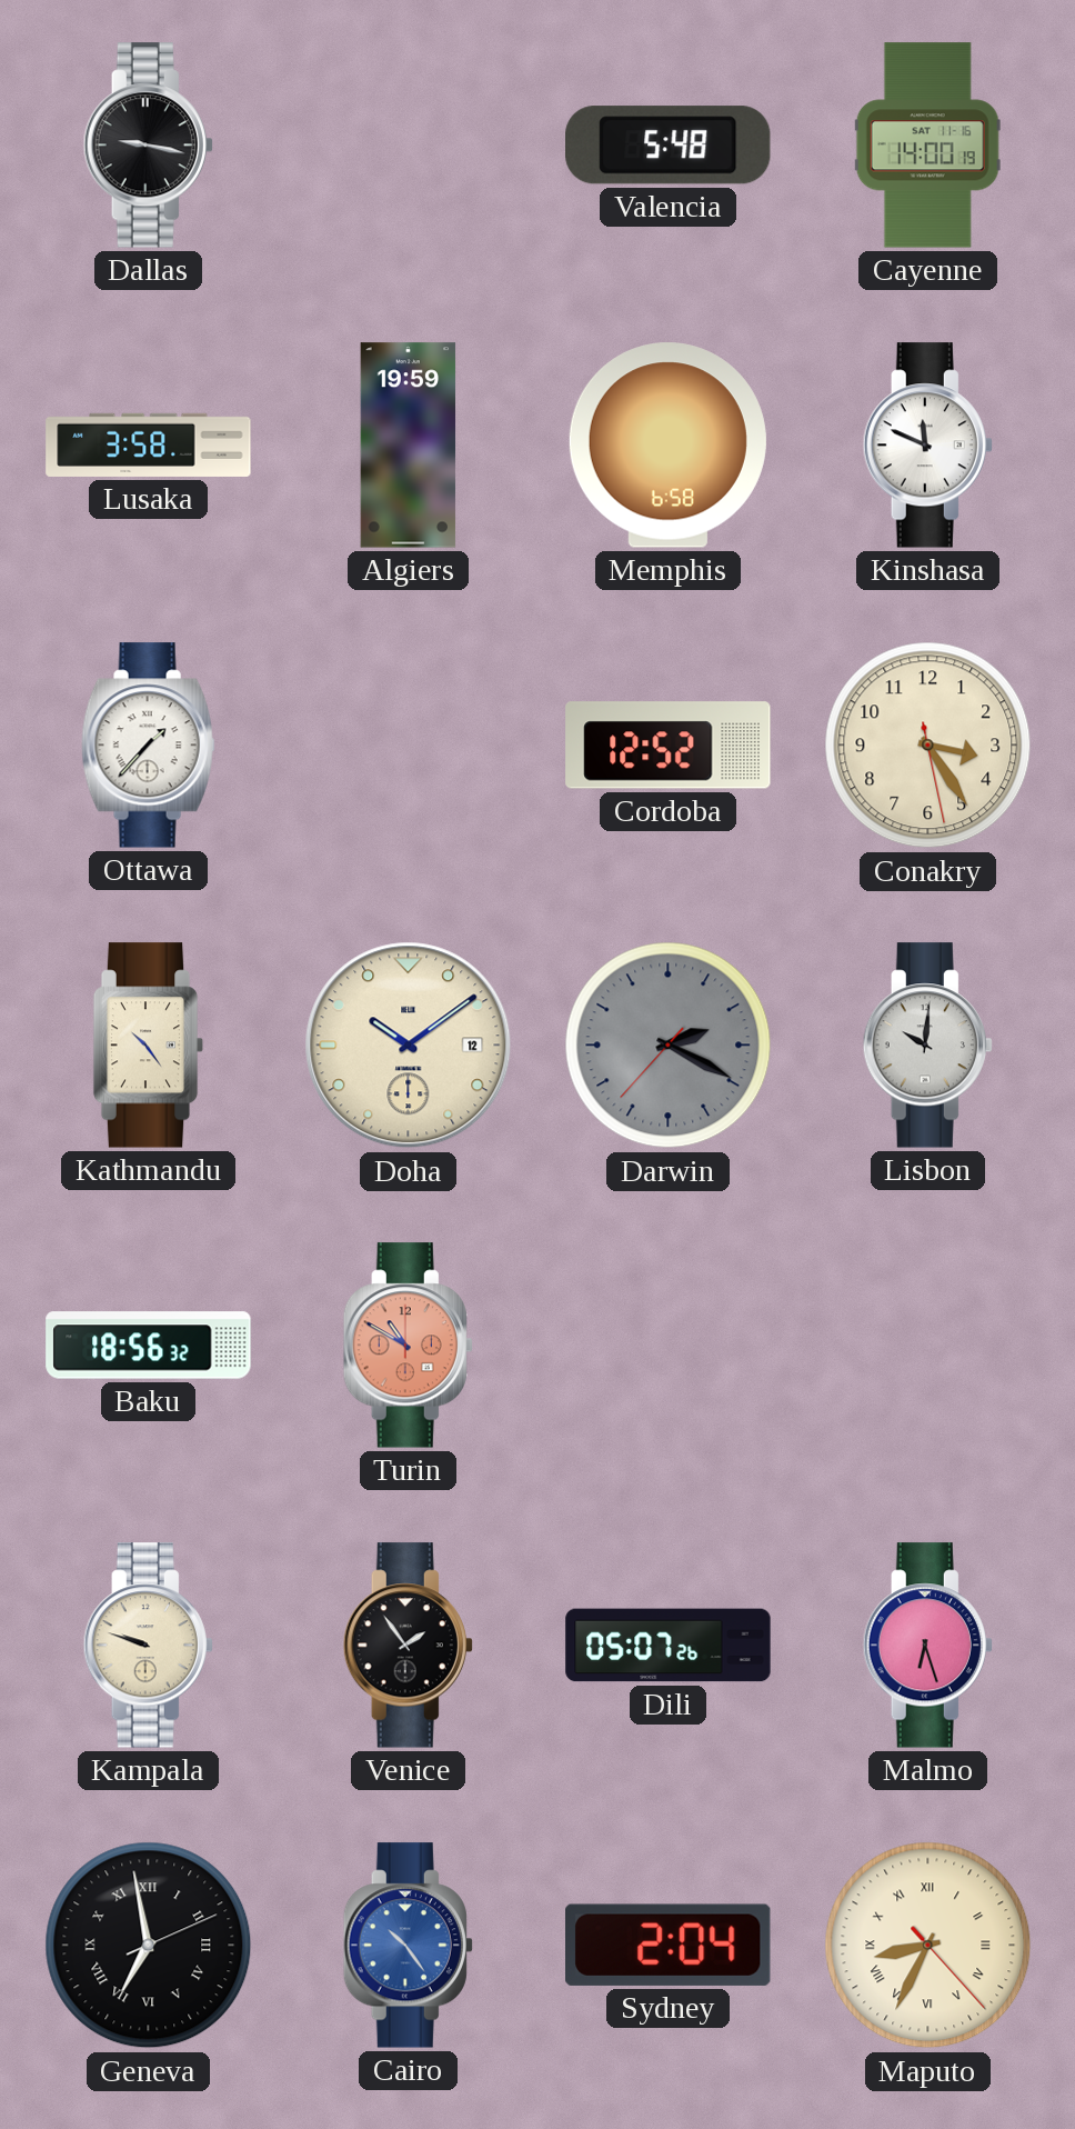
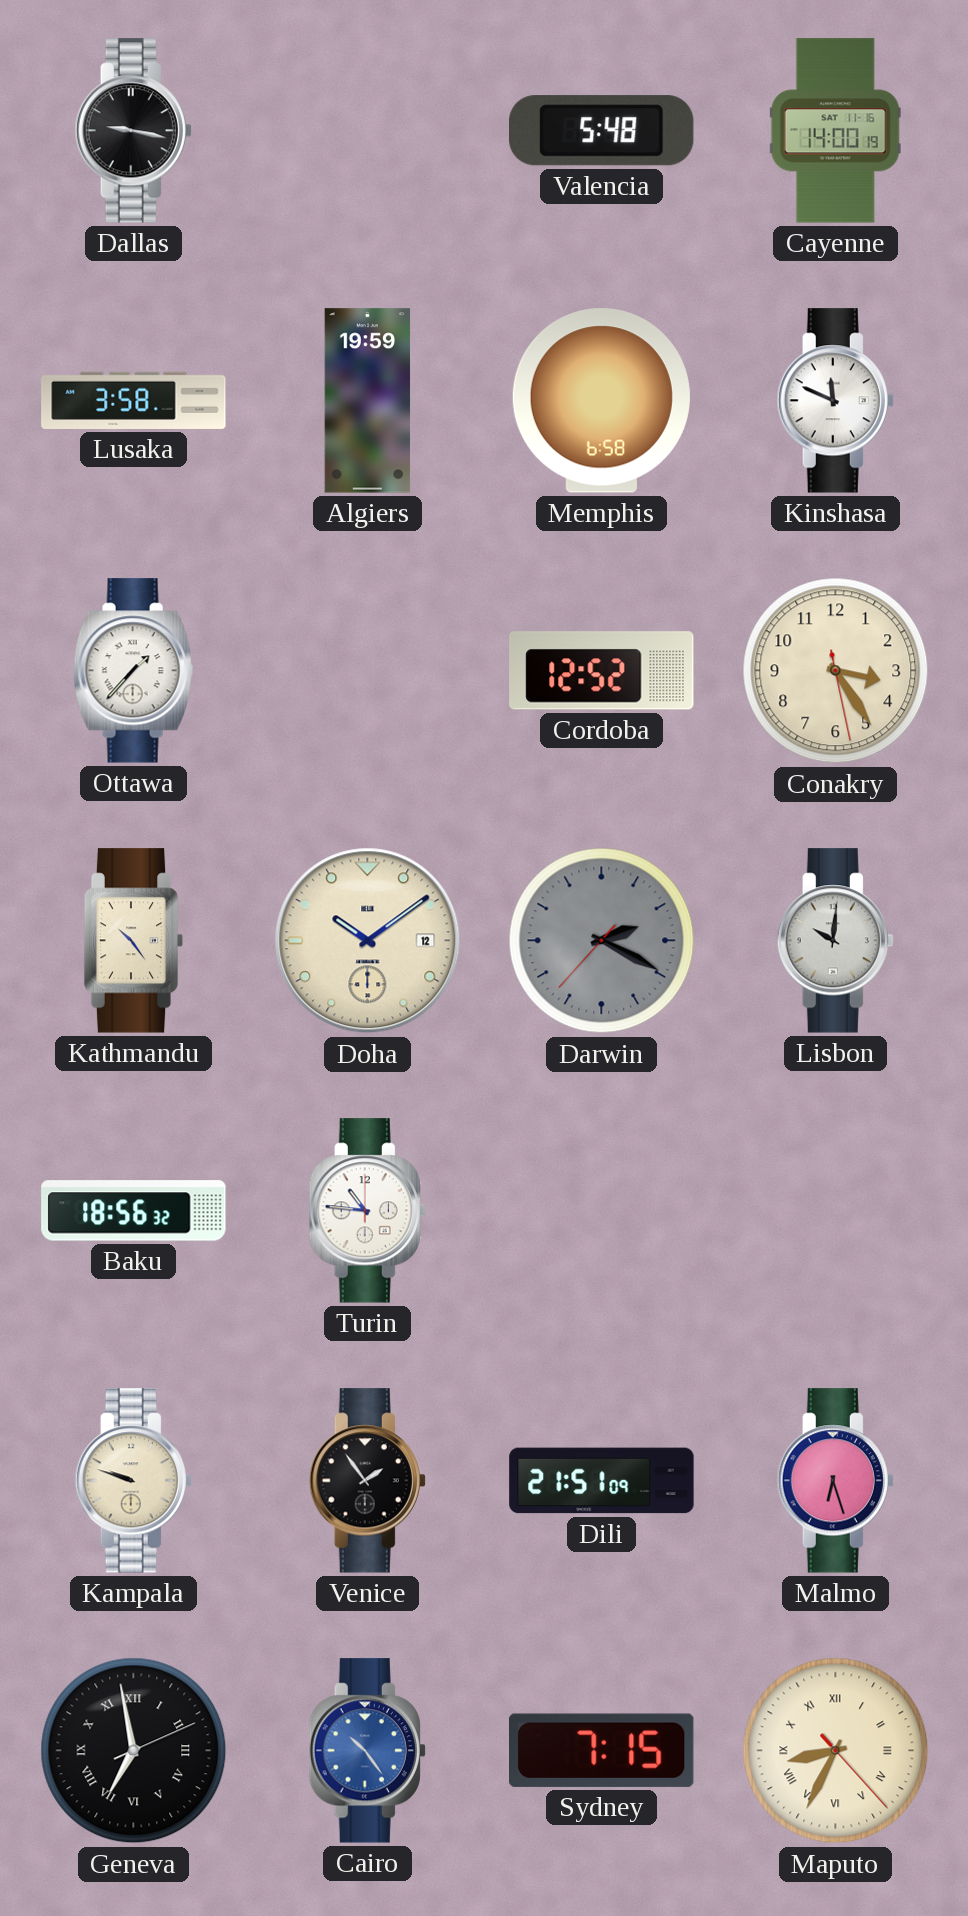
Turin: 10:50 -> 10:46
Turin dial: salmon -> white
Dili: 05:07 -> 21:51
Sydney: 2:04 -> 7:15
